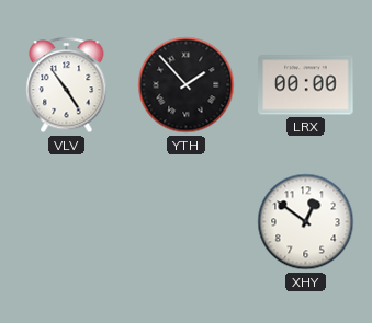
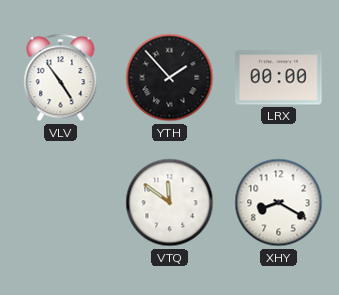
VTQ: none -> 11:51
XHY: 12:51 -> 8:20
